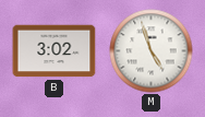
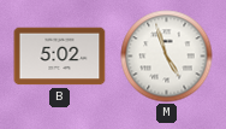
B: 3:02 -> 5:02
